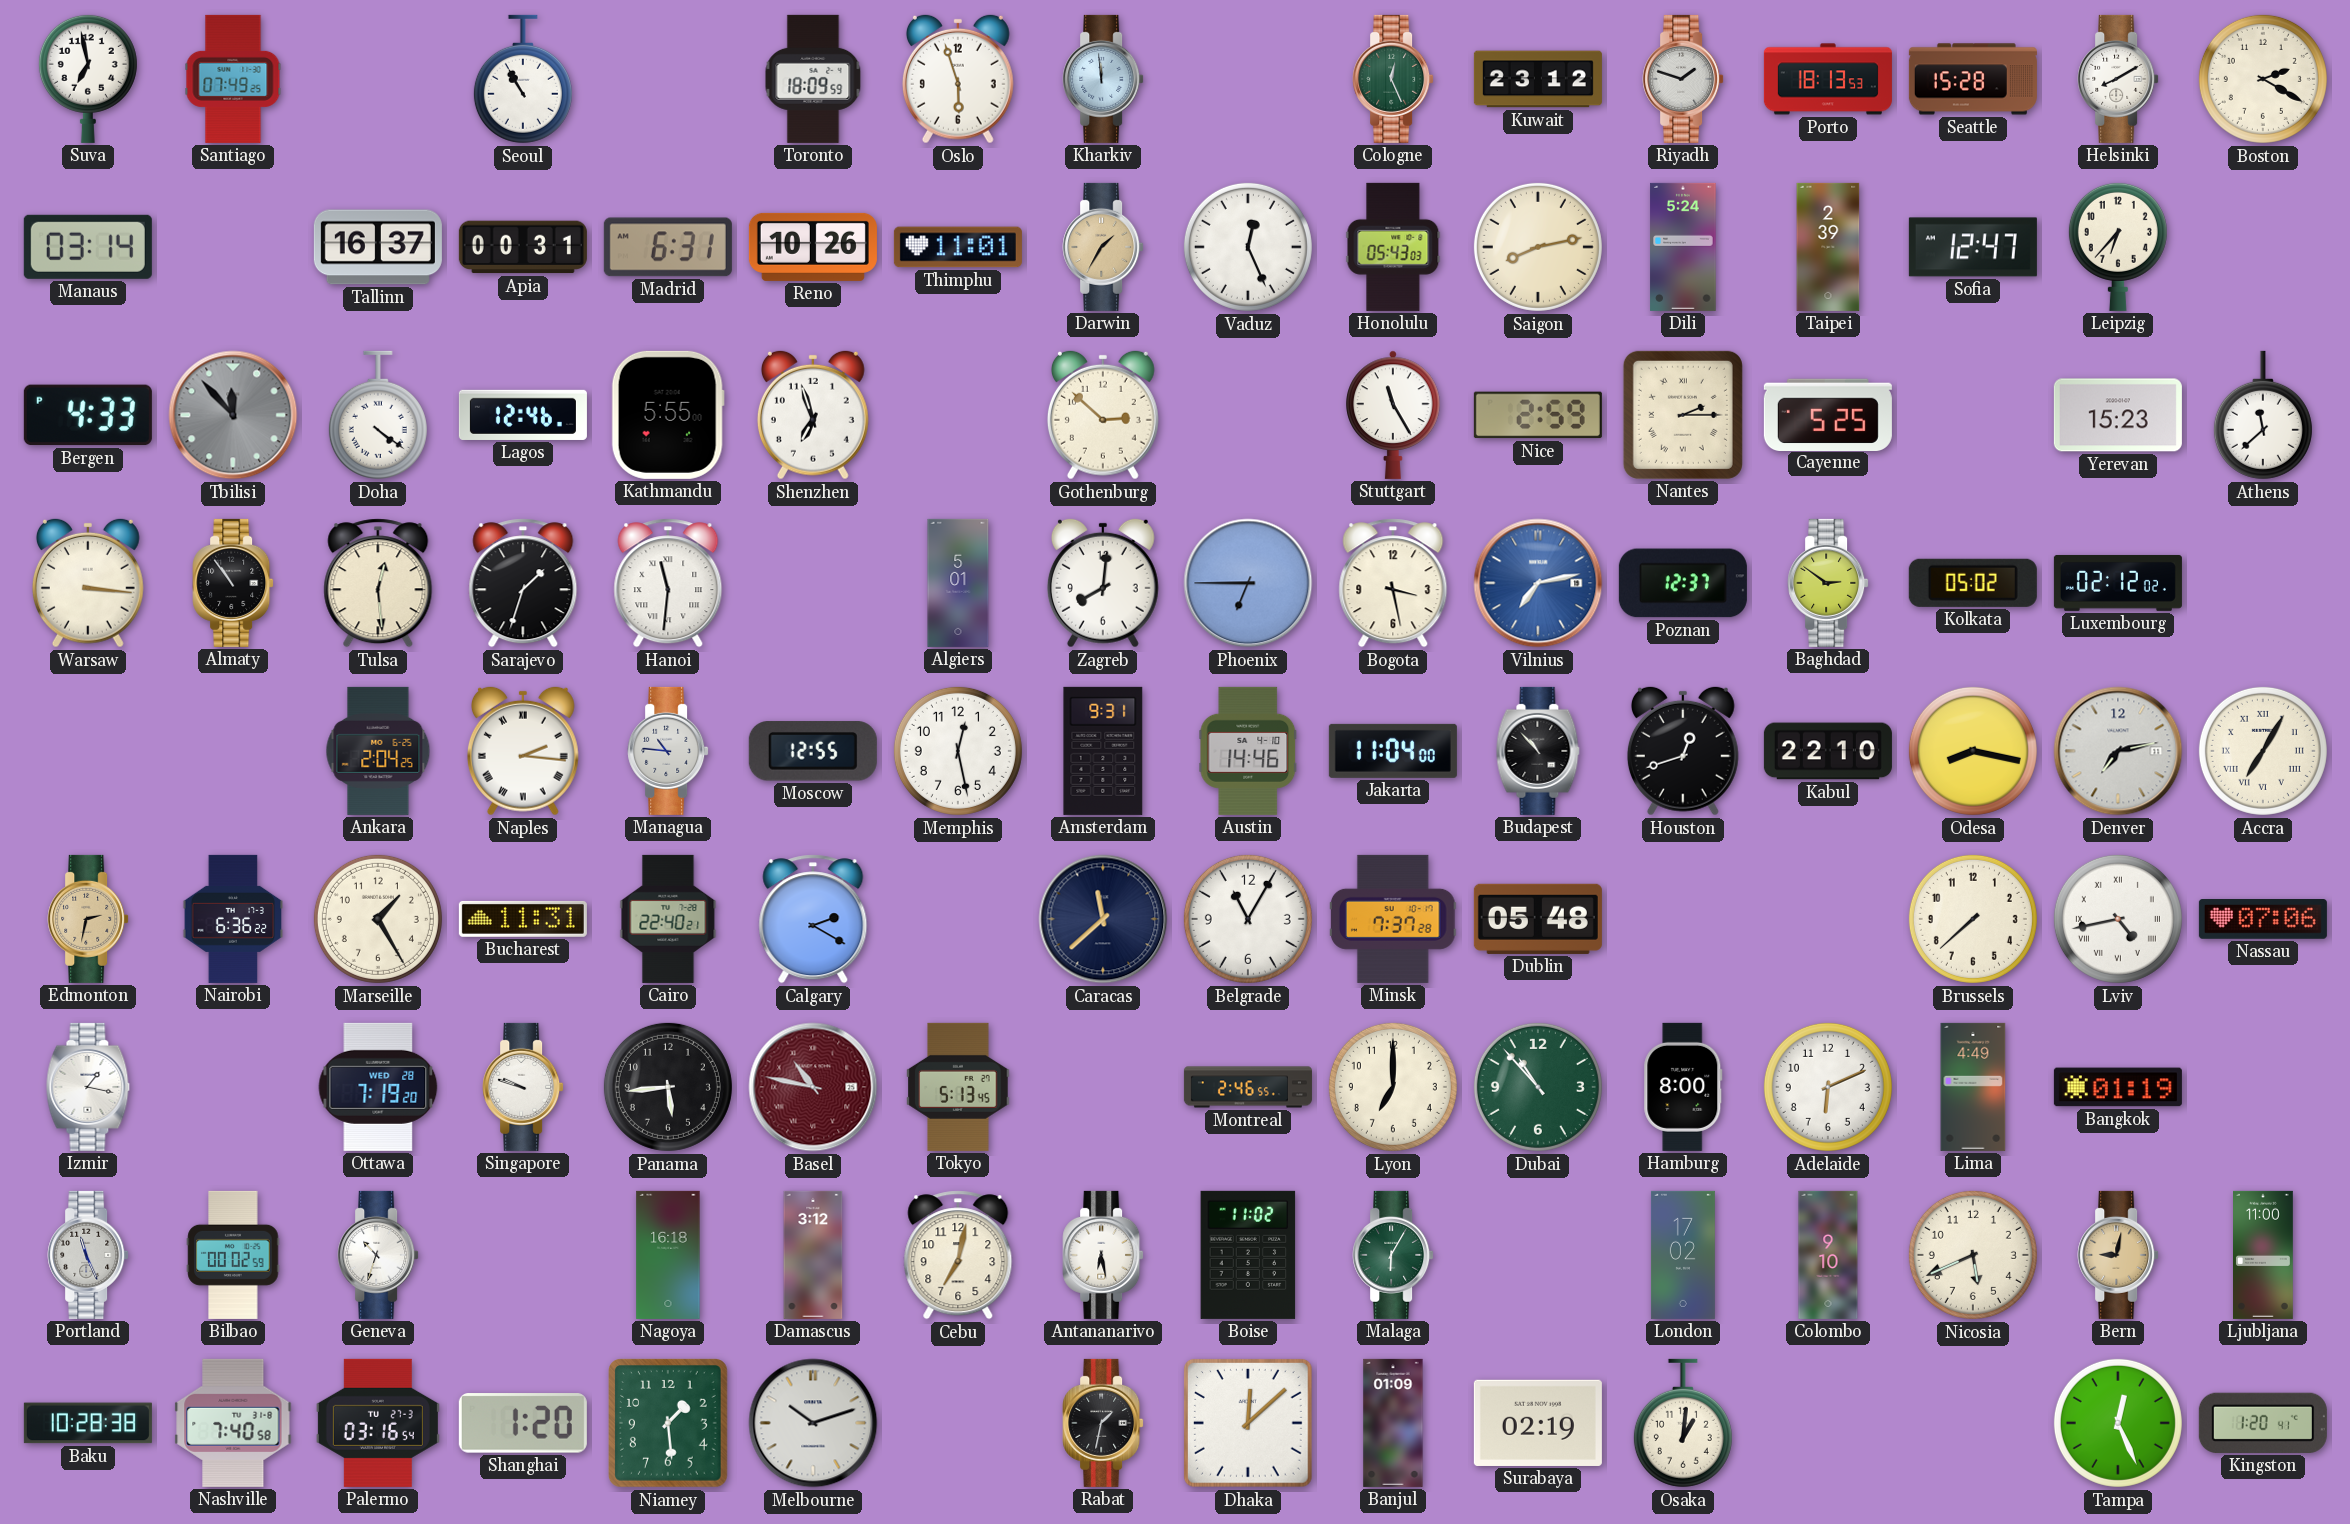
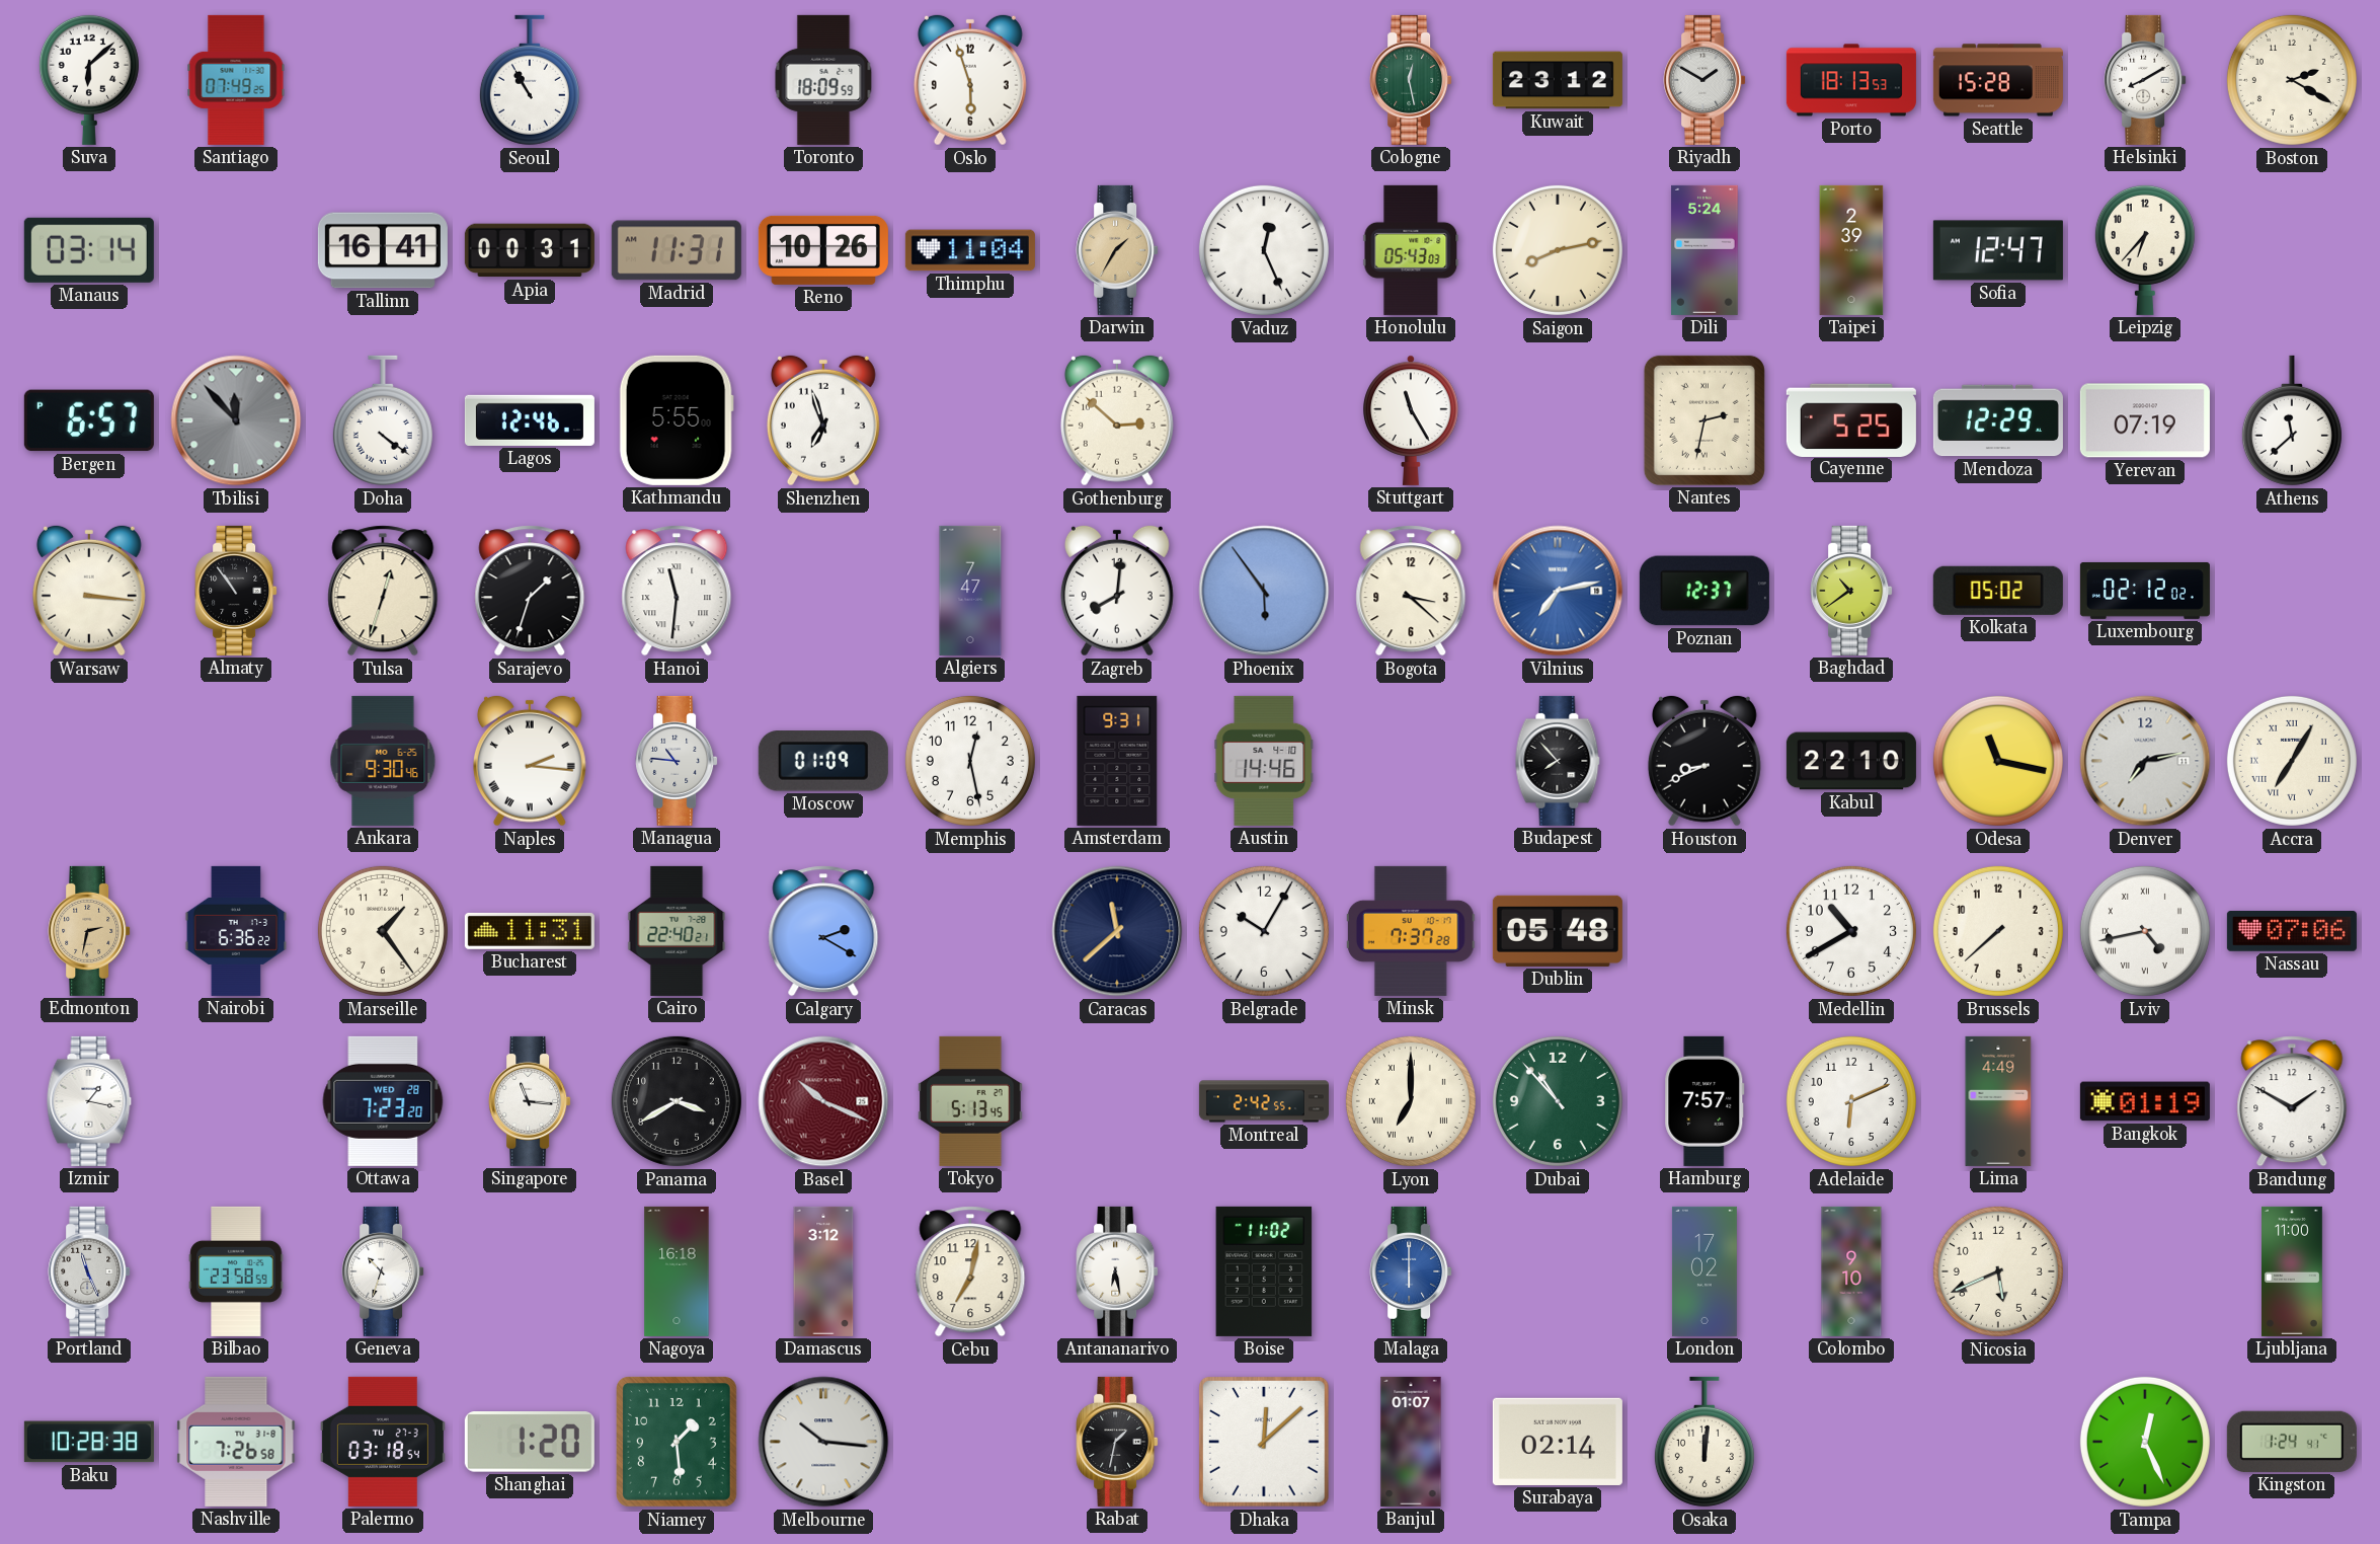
Suva: 6:58 -> 6:08
Kharkiv: 11:59 -> none
Cologne: 12:26 -> 12:28
Riyadh: 1:48 -> 1:50
Tallinn: 16:37 -> 16:41
Madrid: 6:31 -> 11:31
Thimphu: 11:01 -> 11:04
Bergen: 4:33 -> 6:57
Nice: 2:59 -> none
Nantes: 2:15 -> 2:32
Mendoza: none -> 12:29
Yerevan: 15:23 -> 07:19
Tulsa: 12:29 -> 12:33
Algiers: 5:01 -> 7:47
Phoenix: 6:45 -> 5:54
Bogota: 3:28 -> 3:22
Baghdad: 2:51 -> 10:39
Ankara: 2:04 -> 9:30
Moscow: 12:55 -> 01:09
Jakarta: 11:04 -> none
Budapest: 10:53 -> 7:53
Houston: 12:42 -> 8:41
Odesa: 8:17 -> 11:17
Marseille: 1:25 -> 1:24
Belgrade: 11:05 -> 10:05
Medellin: none -> 10:40
Ottawa: 7:19 -> 7:23
Singapore: 9:48 -> 11:16
Panama: 5:44 -> 3:40
Basel: 10:47 -> 10:19
Montreal: 2:46 -> 2:42
Lyon numerals: Arabic -> Roman
Hamburg: 8:00 -> 7:57
Bandung: none -> 1:50
Bilbao: 00:02 -> 23:58
Malaga: 6:05 -> 6:00
Malaga dial: green -> blue
Bern: 9:02 -> none
Nashville: 7:40 -> 7:26
Palermo: 03:16 -> 03:18
Melbourne: 10:12 -> 10:16
Banjul: 01:09 -> 01:07
Surabaya: 02:19 -> 02:14
Osaka: 1:01 -> 12:01
Kingston: 1:20 -> 1:24
